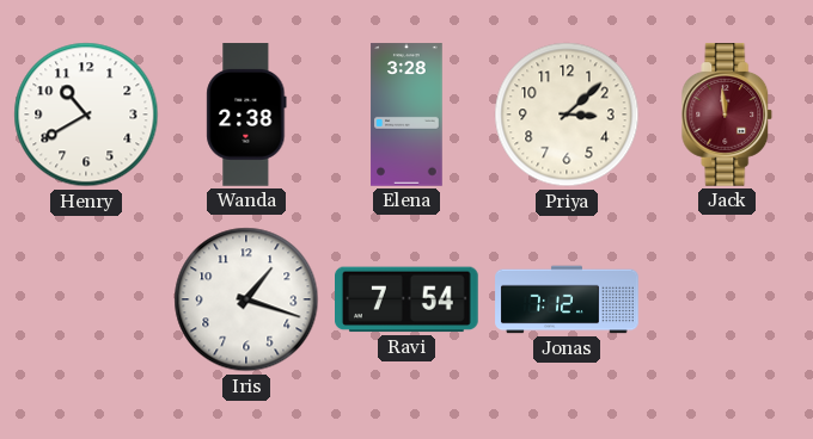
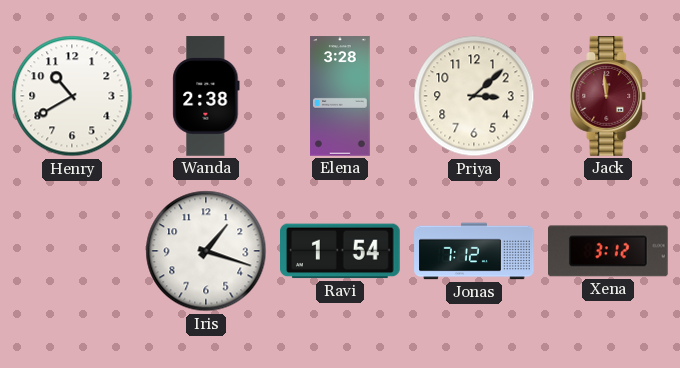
Ravi: 7:54 -> 1:54
Xena: none -> 3:12
